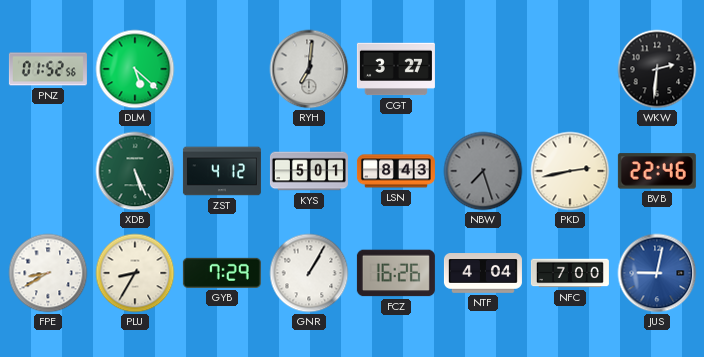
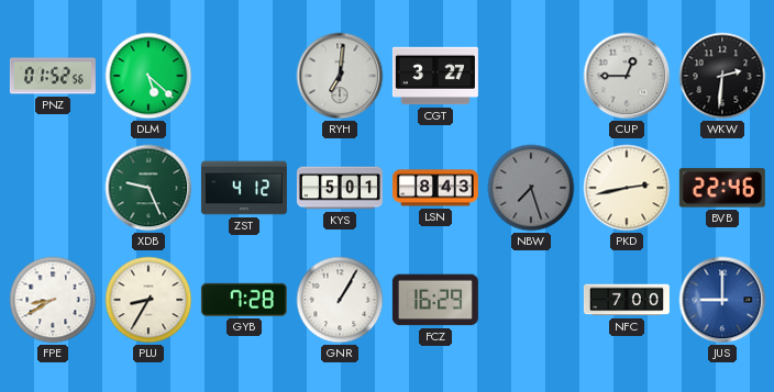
CUP: none -> 12:45
XDB: 5:26 -> 9:26
GYB: 7:29 -> 7:28
FCZ: 16:26 -> 16:29
NTF: 4:04 -> none
JUS: 9:02 -> 9:00
